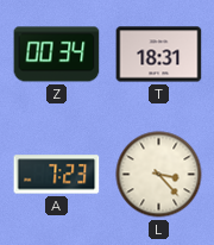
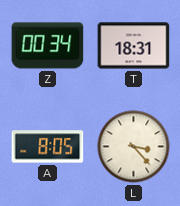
A: 7:23 -> 8:05
